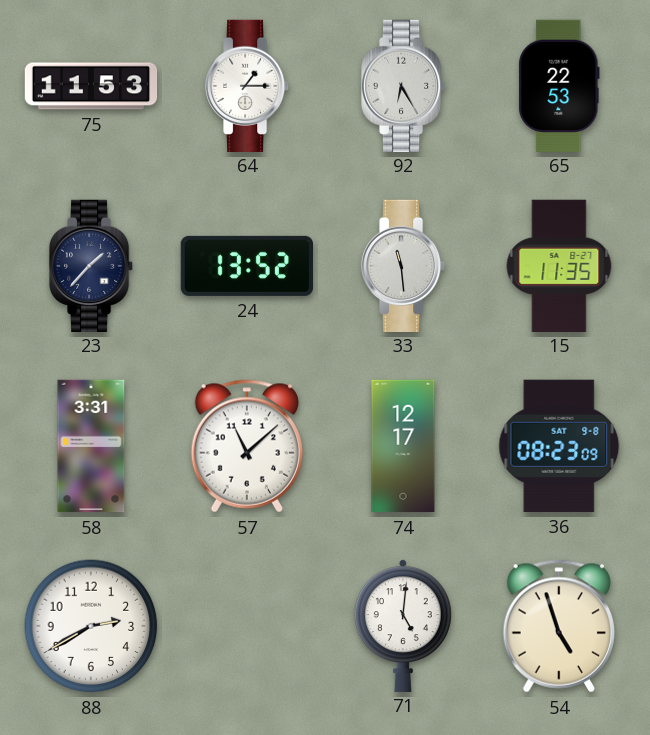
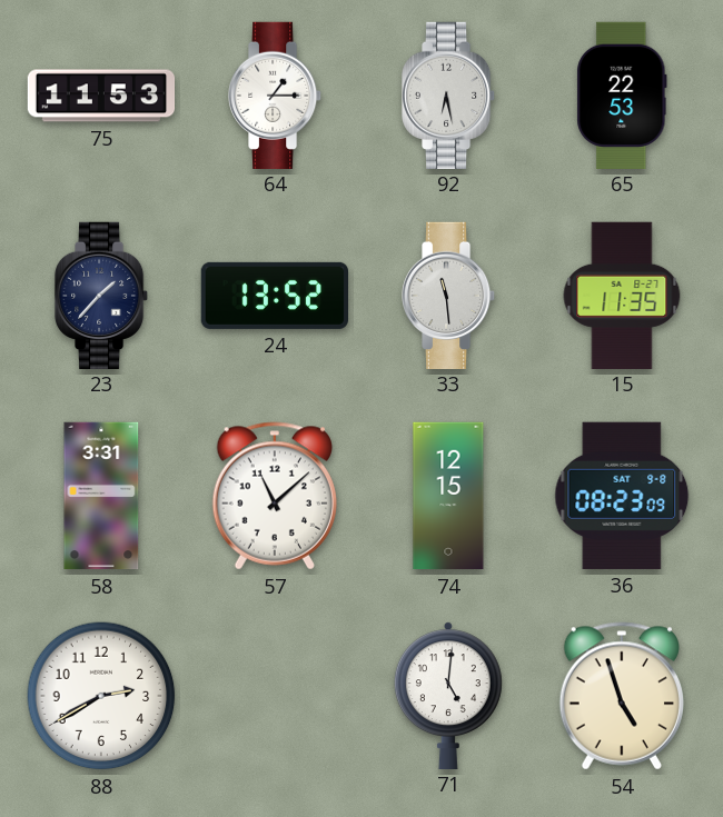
92: 6:25 -> 6:28
74: 12:17 -> 12:15
